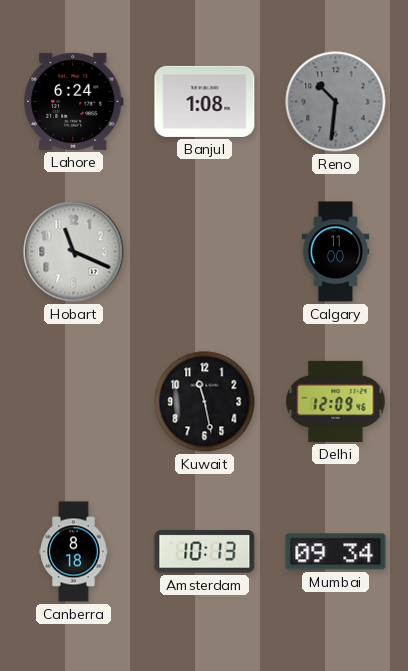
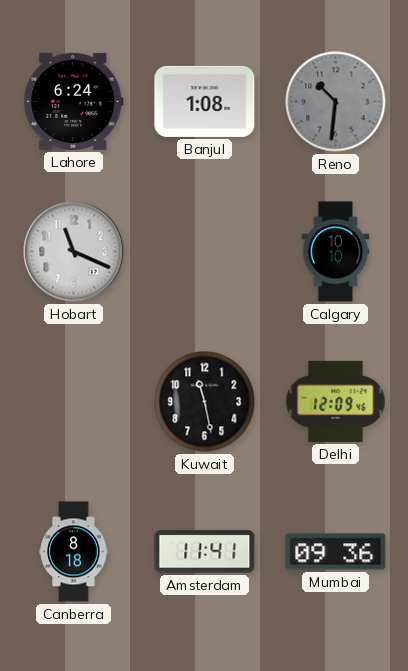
Calgary: 11:00 -> 10:10
Amsterdam: 10:13 -> 11:41
Mumbai: 09:34 -> 09:36
